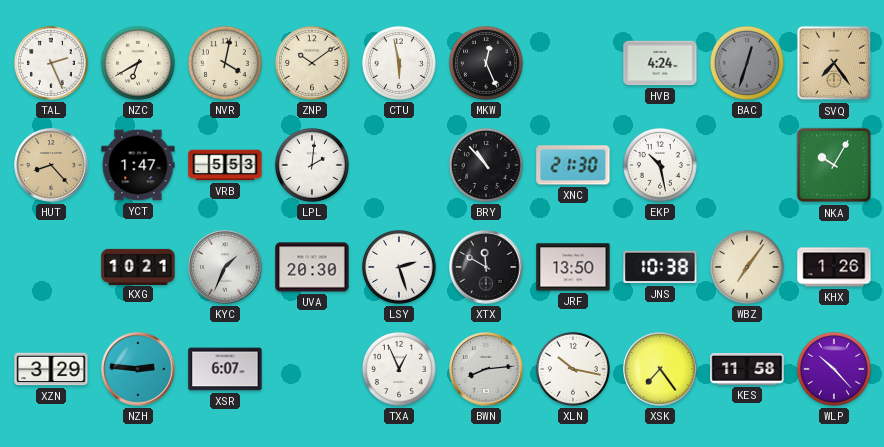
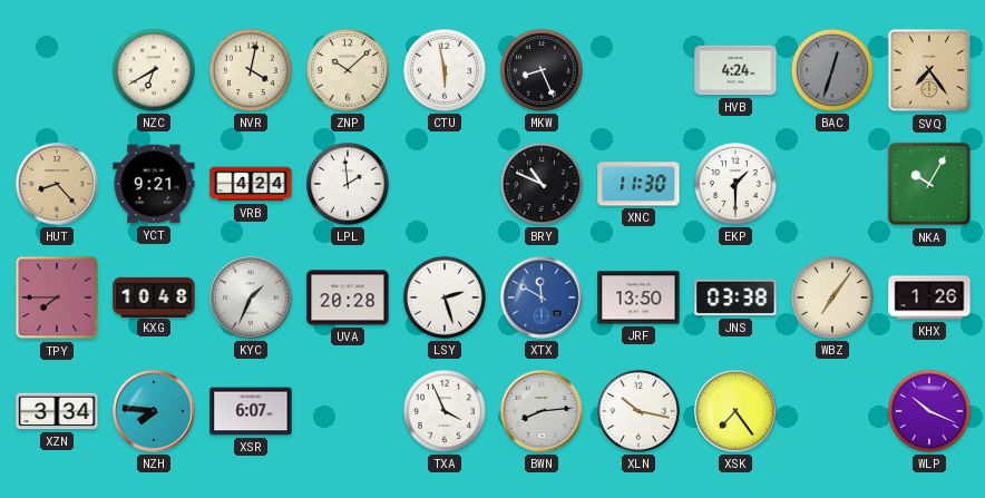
TAL: 2:26 -> none
ZNP: 10:09 -> 10:08
MKW: 12:26 -> 8:26
YCT: 1:47 -> 9:21
VRB: 5:53 -> 4:24
LPL: 2:01 -> 1:59
BRY: 10:53 -> 10:49
XNC: 21:30 -> 11:30
EKP: 10:28 -> 1:30
TPY: none -> 7:45
KXG: 10:21 -> 10:48
UVA: 20:30 -> 20:28
XTX dial: black -> blue
JNS: 10:38 -> 03:38
XZN: 3:29 -> 3:34
NZH: 2:46 -> 7:46
TXA: 12:56 -> 3:56
KES: 11:58 -> none
WLP: 10:23 -> 10:19
